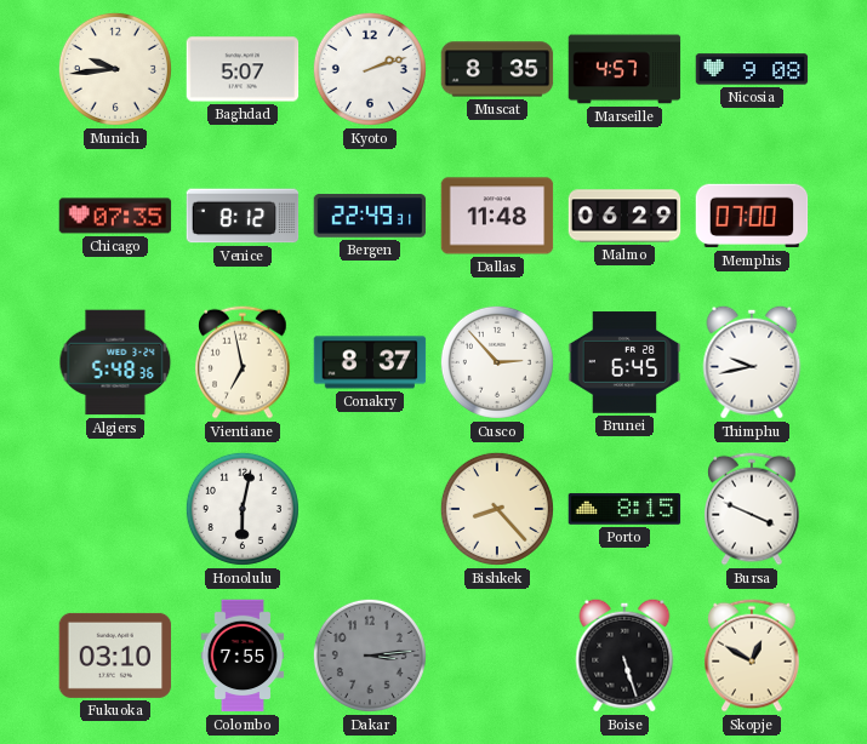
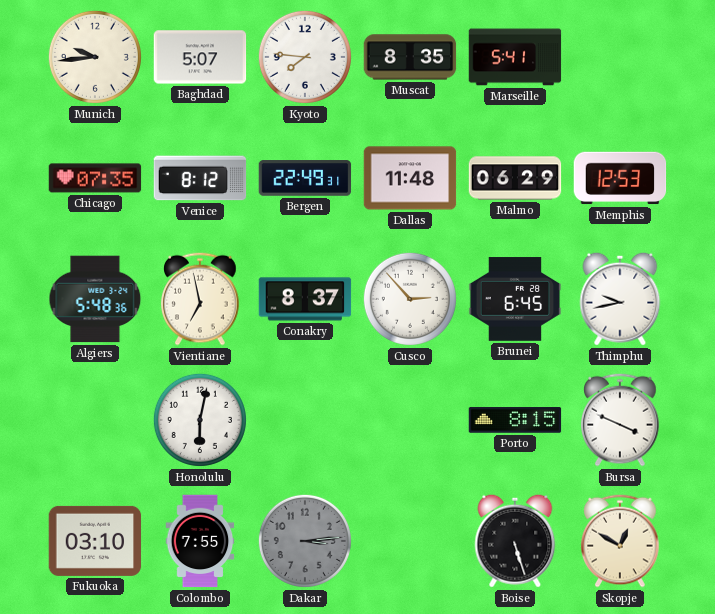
Kyoto: 2:12 -> 7:46
Marseille: 4:57 -> 5:41
Nicosia: 9:08 -> none
Memphis: 07:00 -> 12:53
Bishkek: 8:23 -> none
